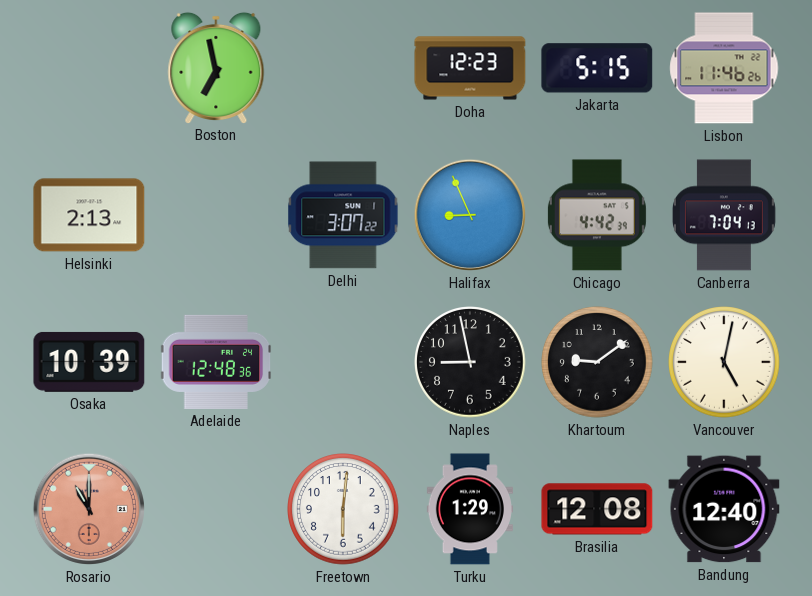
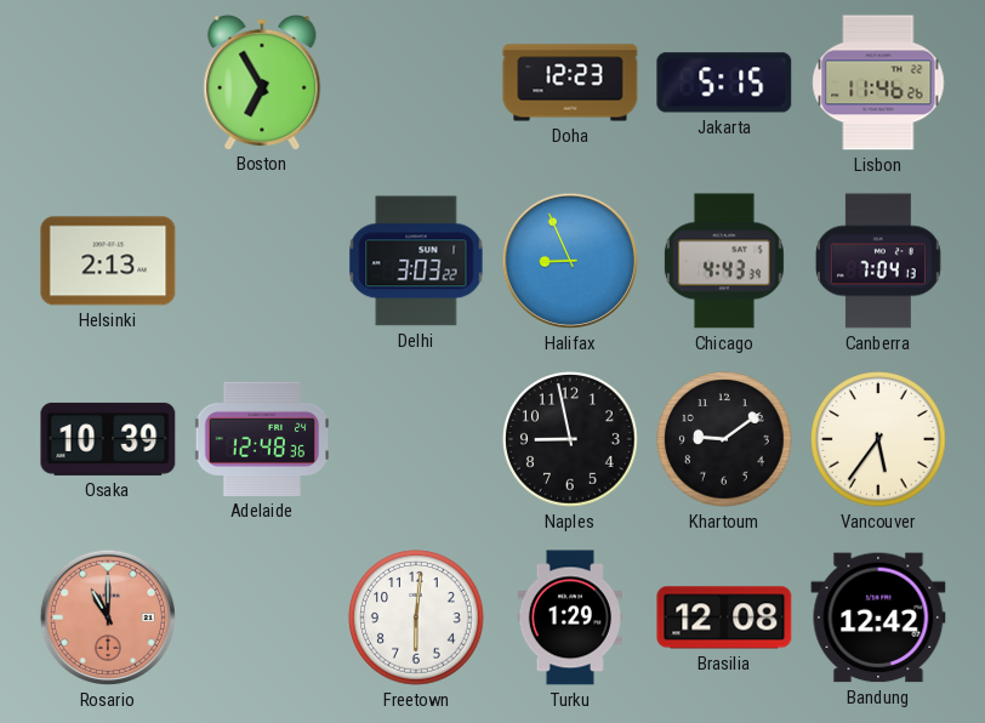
Boston: 6:58 -> 6:55
Delhi: 3:07 -> 3:03
Chicago: 4:42 -> 4:43
Vancouver: 5:02 -> 5:36
Bandung: 12:40 -> 12:42
